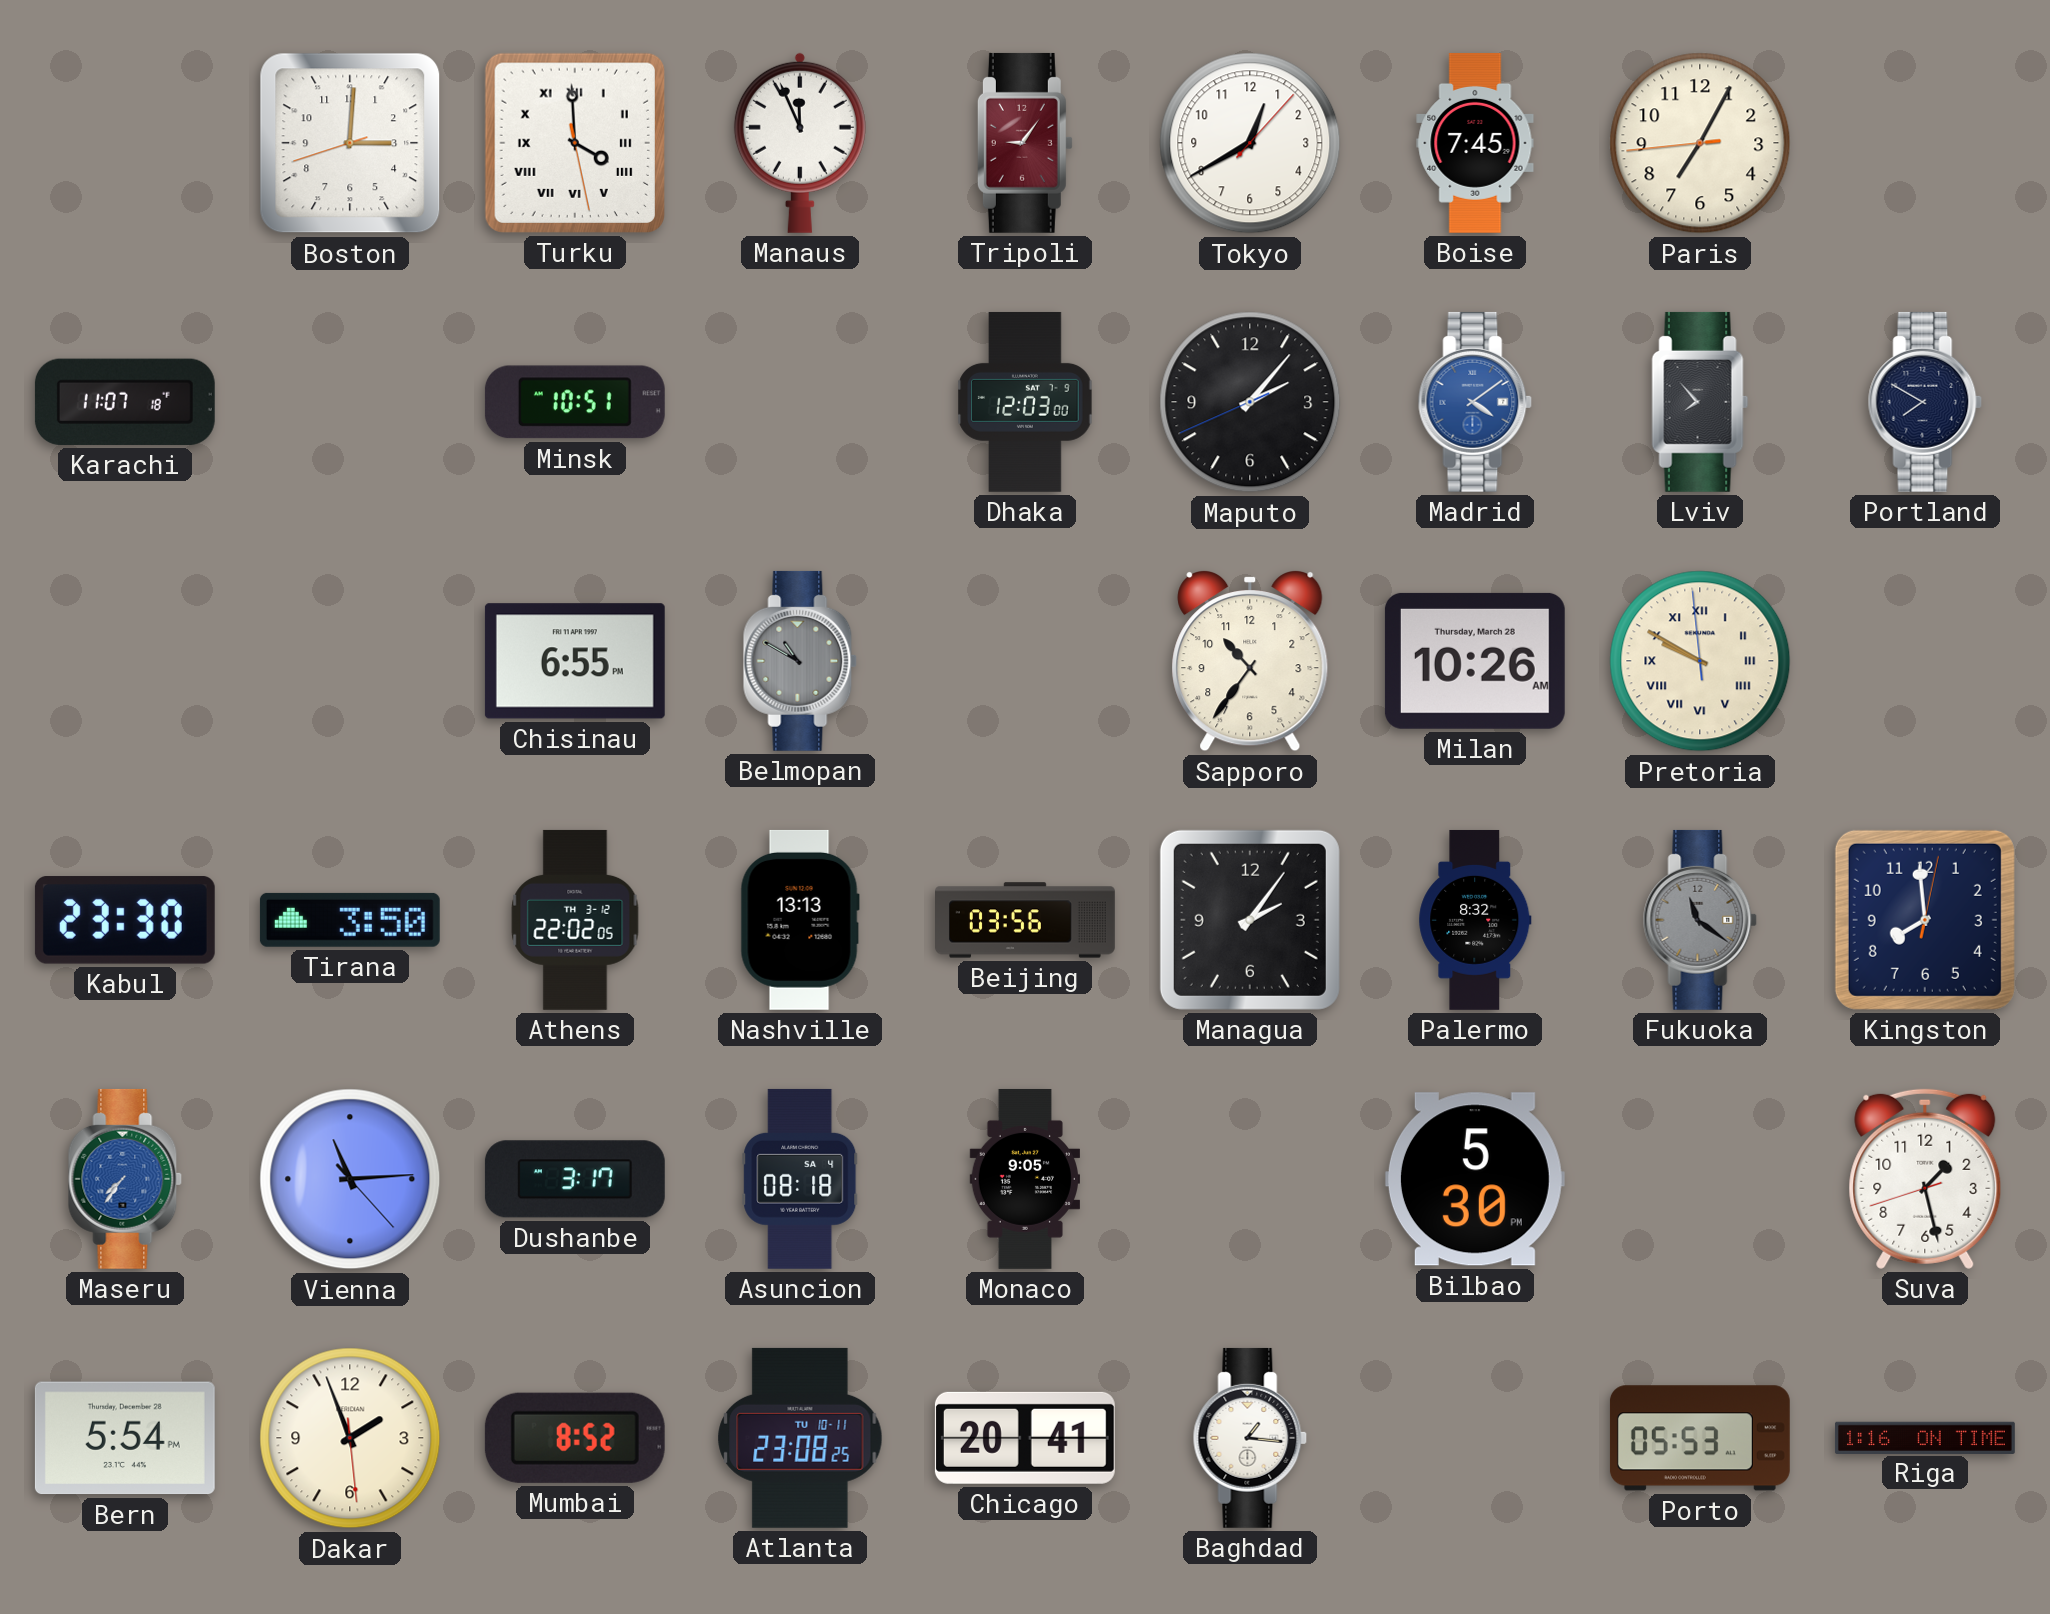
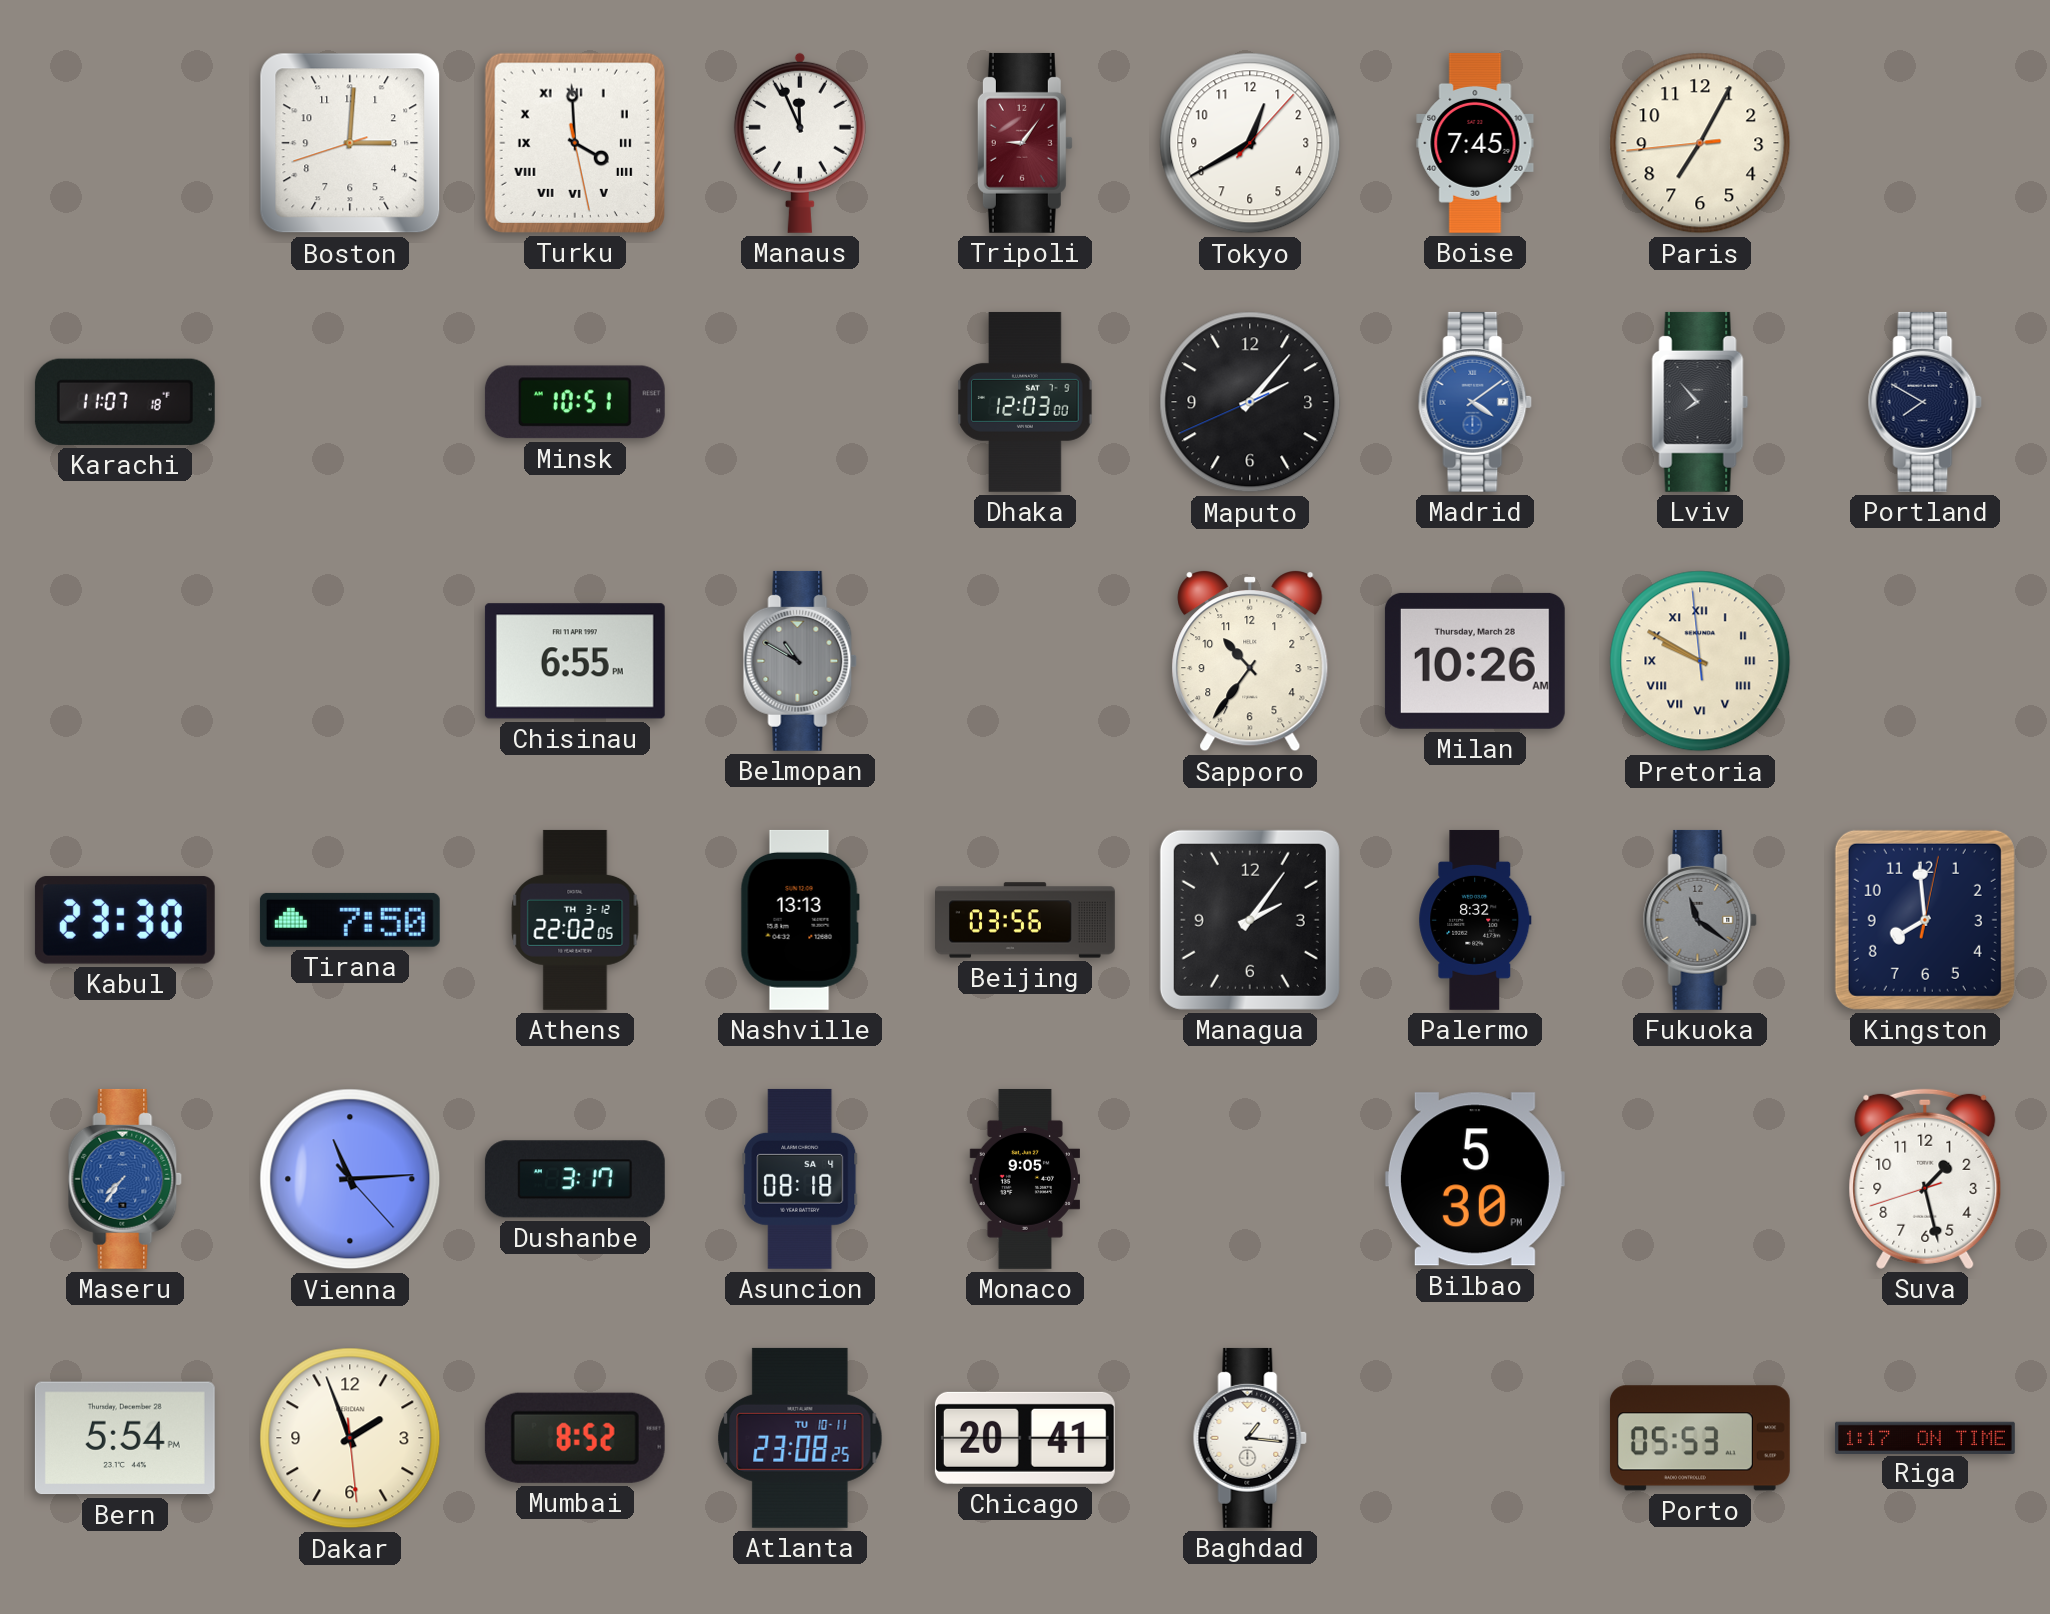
Tirana: 3:50 -> 7:50
Riga: 1:16 -> 1:17
